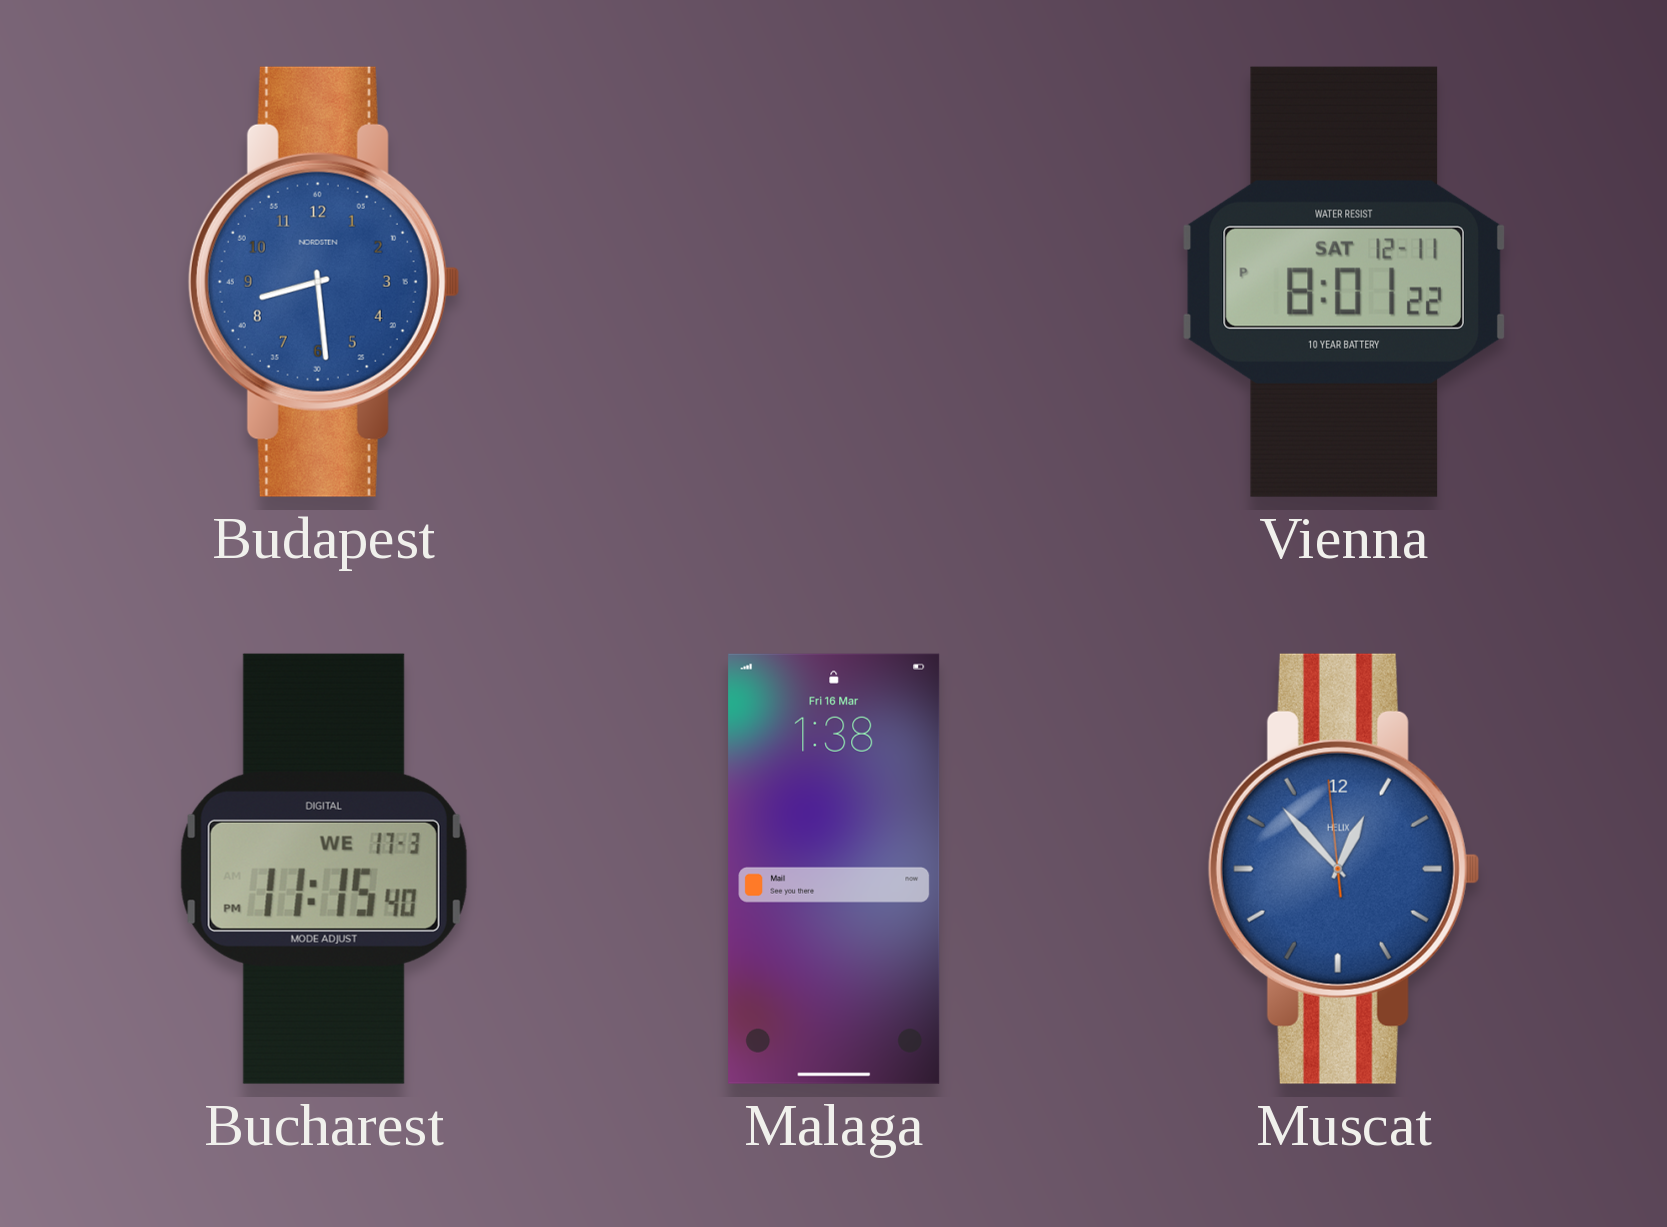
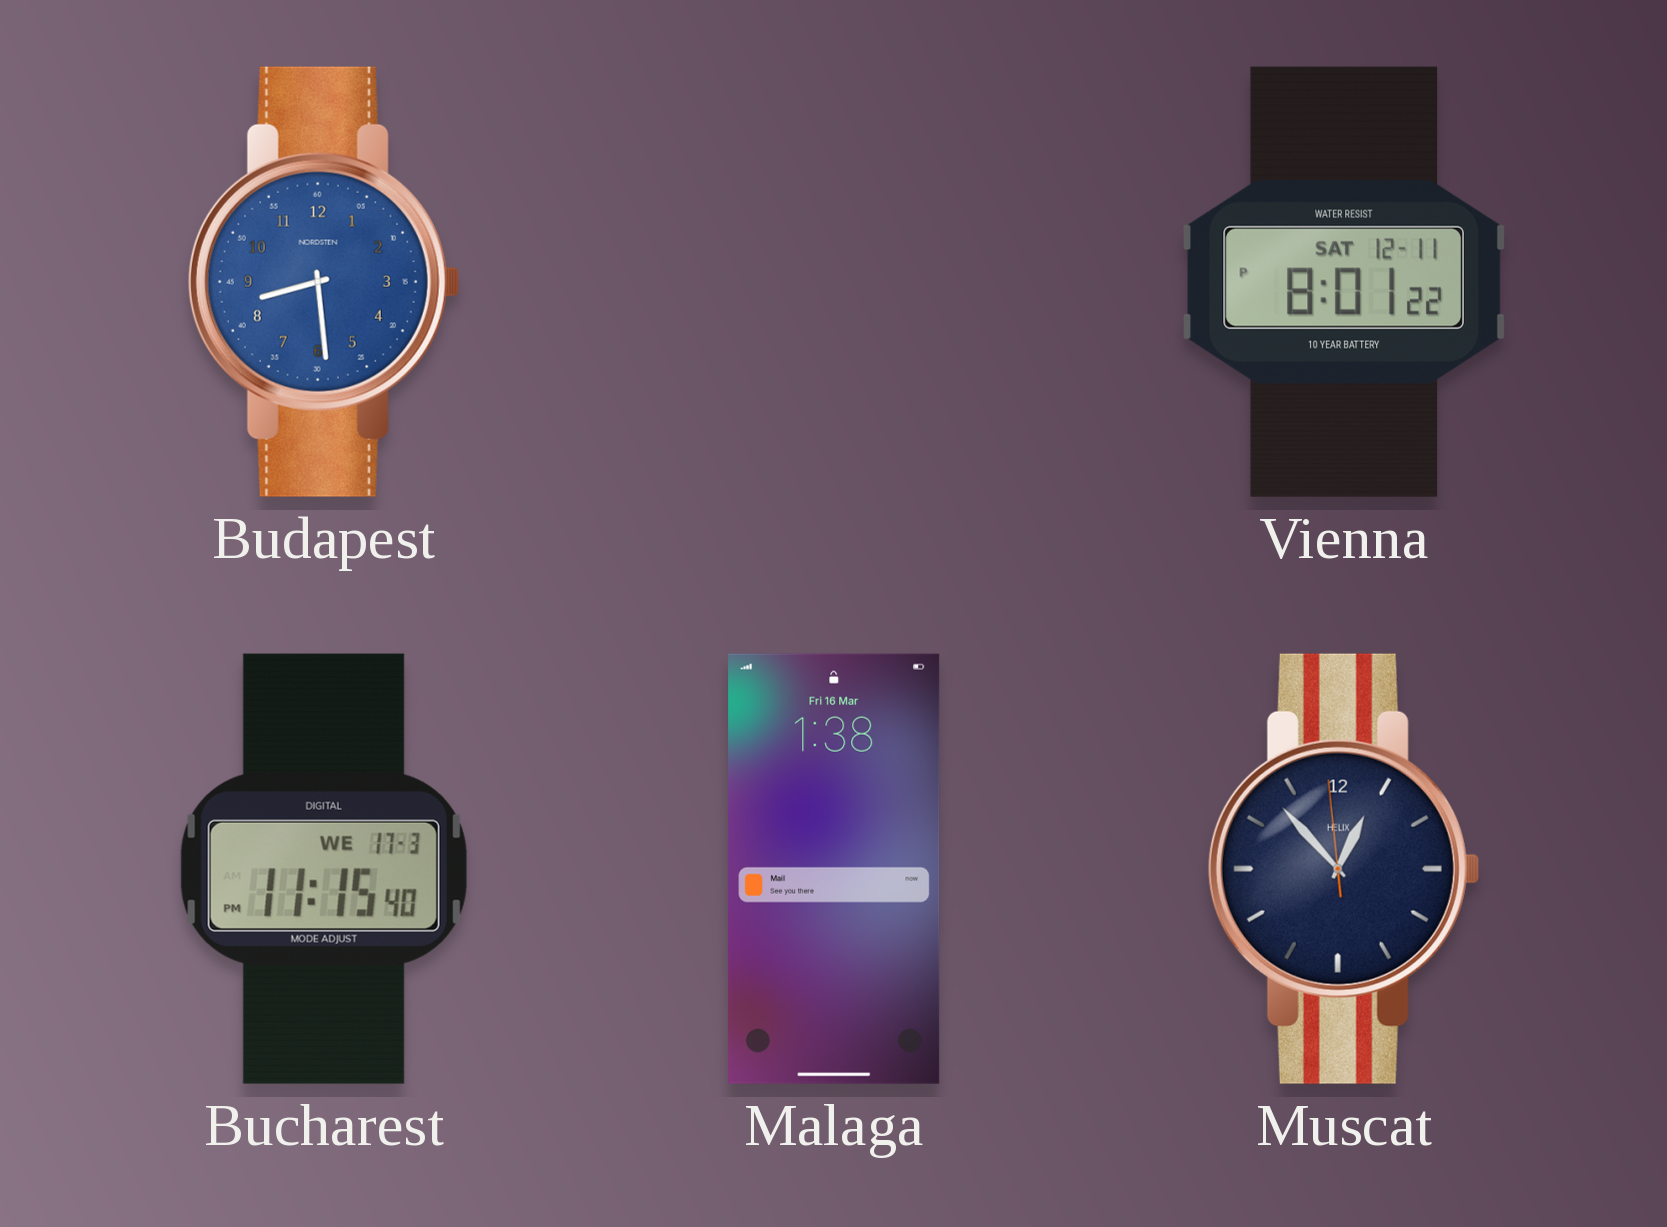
Muscat dial: blue -> navy
